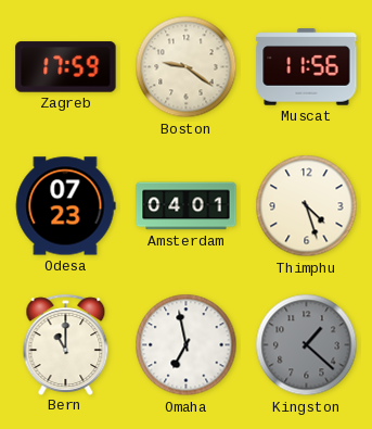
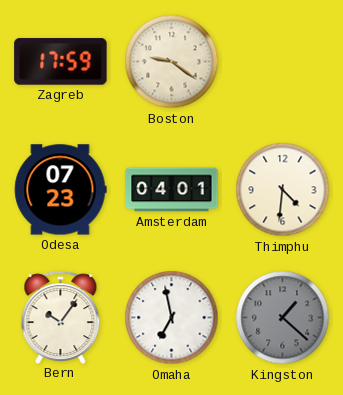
Muscat: 11:56 -> none
Thimphu: 4:27 -> 4:31
Bern: 11:00 -> 10:06
